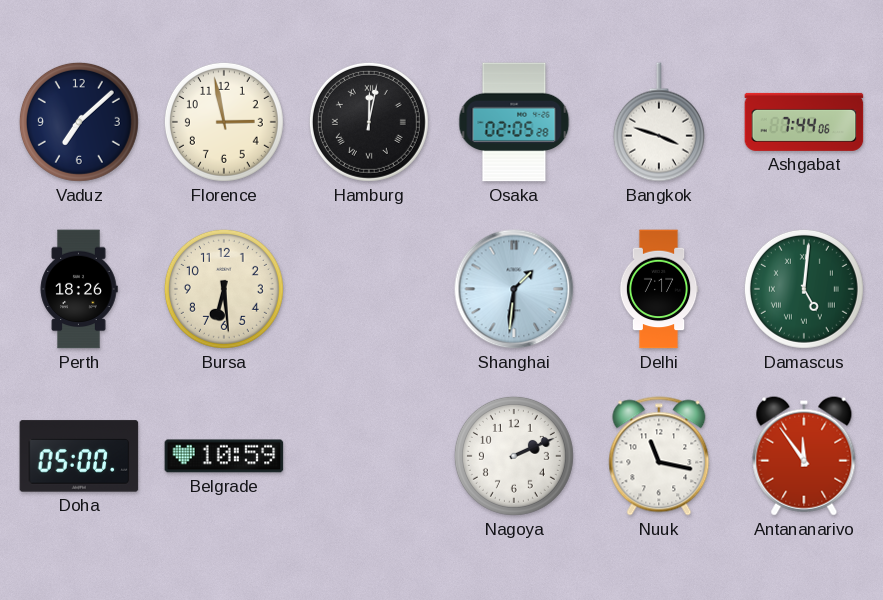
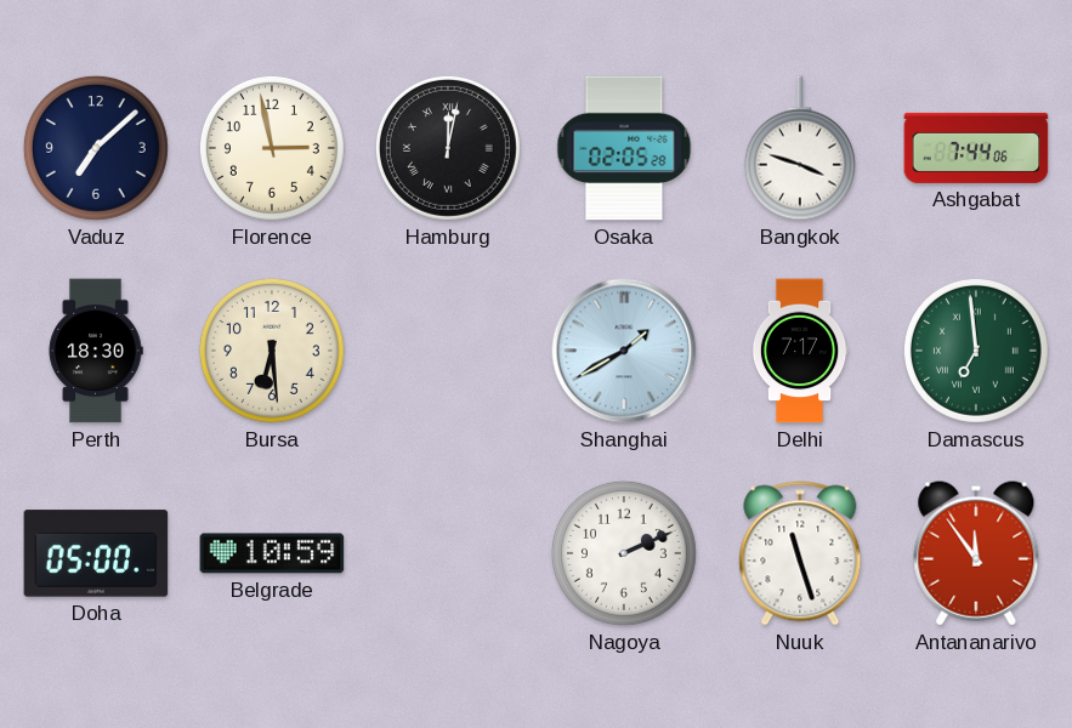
Perth: 18:26 -> 18:30
Shanghai: 1:31 -> 1:40
Damascus: 5:01 -> 6:59
Nuuk: 11:17 -> 11:27
